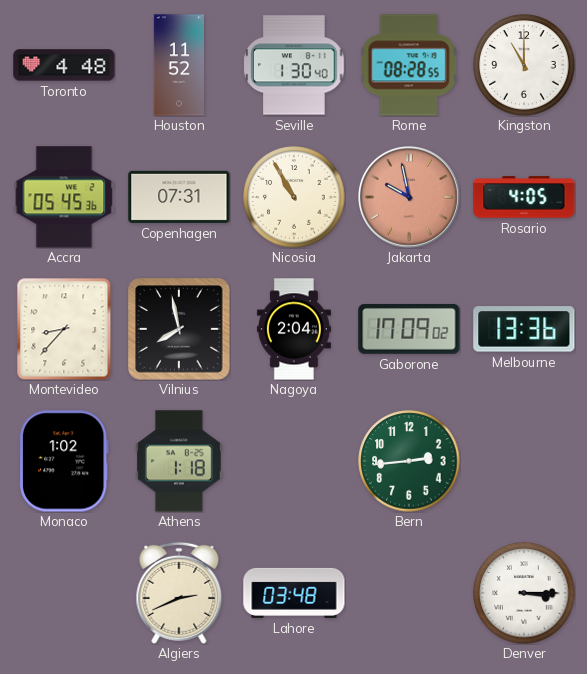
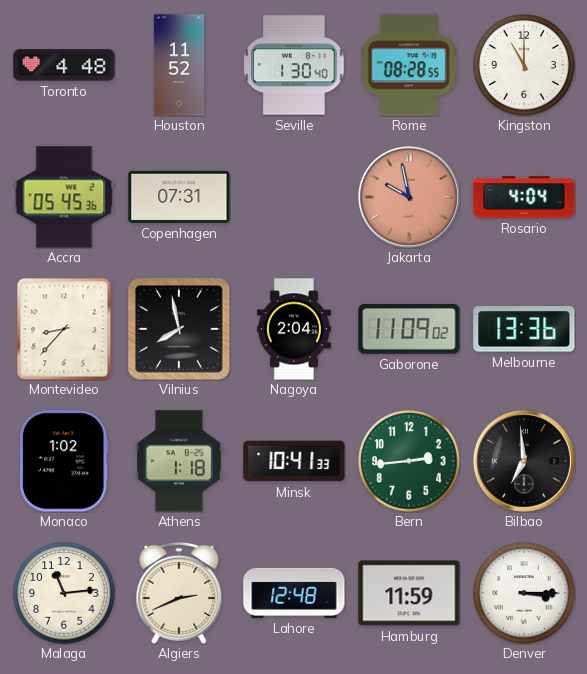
Nicosia: 10:55 -> none
Rosario: 4:05 -> 4:04
Gaborone: 17:09 -> 11:09
Minsk: none -> 10:41
Bilbao: none -> 6:59
Malaga: none -> 11:14
Lahore: 03:48 -> 12:48
Hamburg: none -> 11:59
